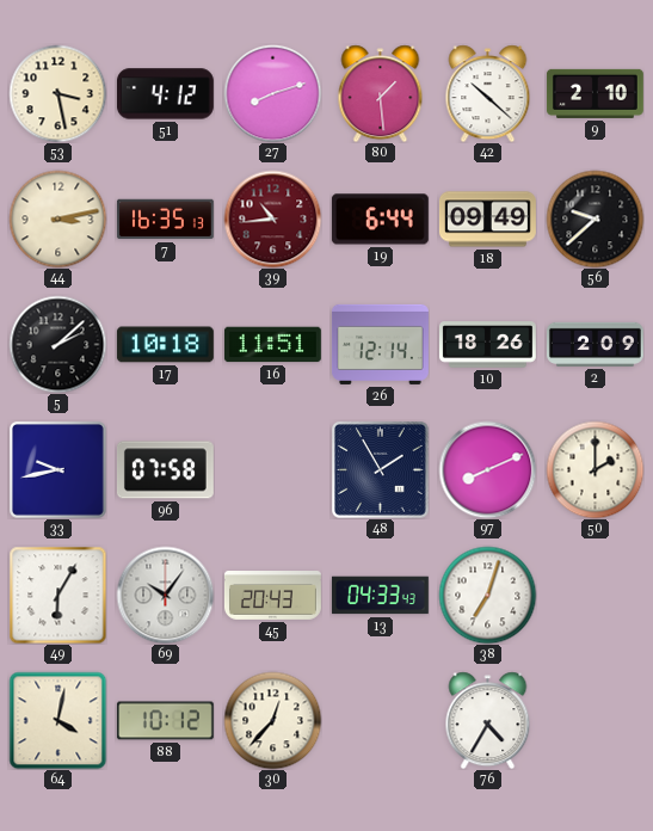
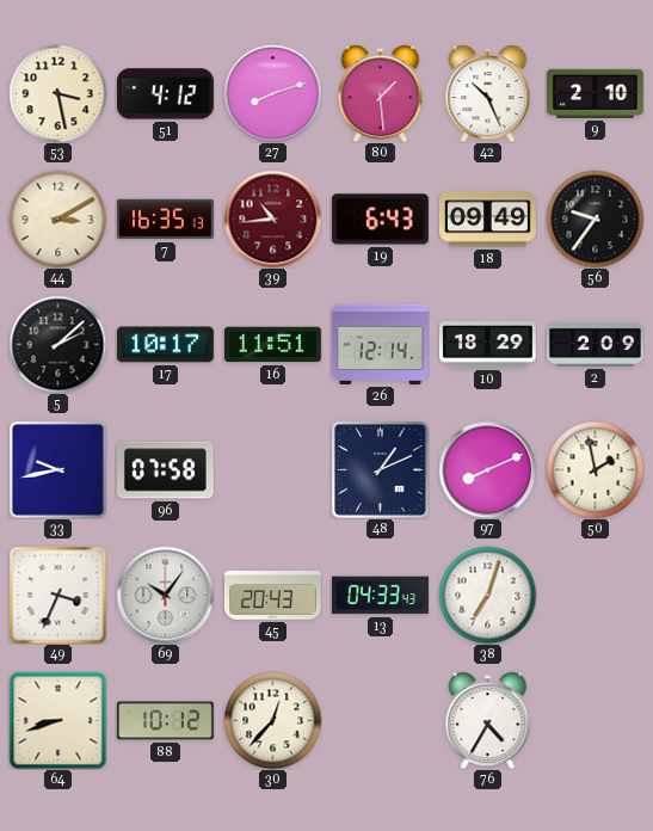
42: 10:22 -> 10:26
44: 3:13 -> 3:10
19: 6:44 -> 6:43
56: 9:38 -> 9:36
17: 10:18 -> 10:17
10: 18:26 -> 18:29
48: 1:55 -> 1:11
50: 2:00 -> 1:58
49: 6:05 -> 3:34
64: 4:02 -> 8:42
